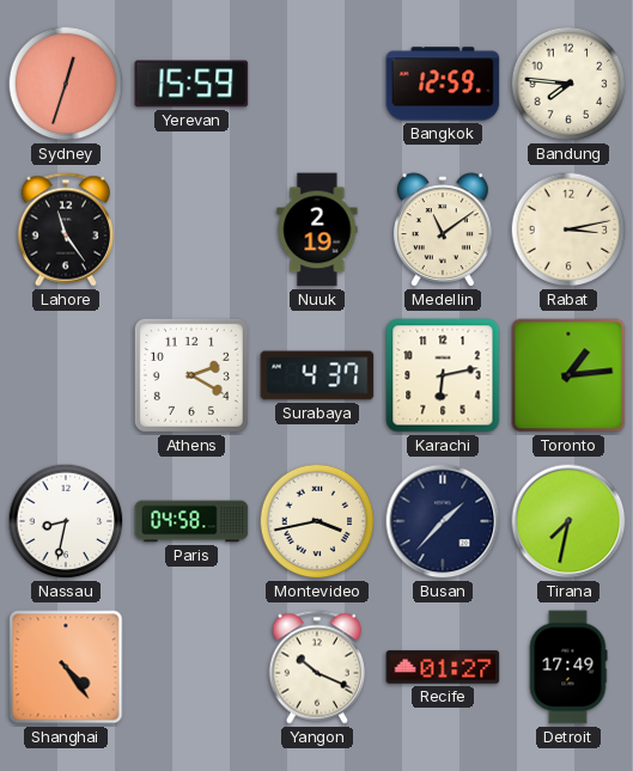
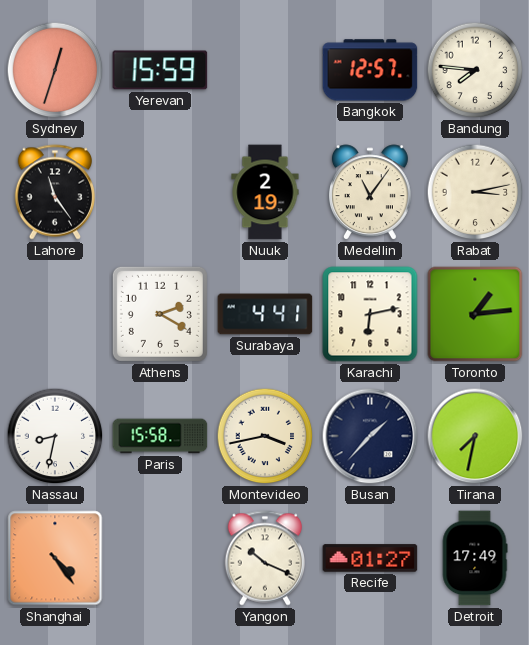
Bangkok: 12:59 -> 12:57
Medellin: 11:09 -> 11:06
Surabaya: 4:37 -> 4:41
Paris: 04:58 -> 15:58
